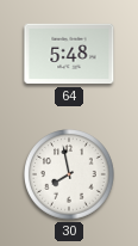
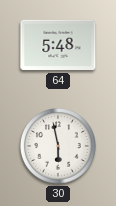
30: 7:58 -> 5:58
